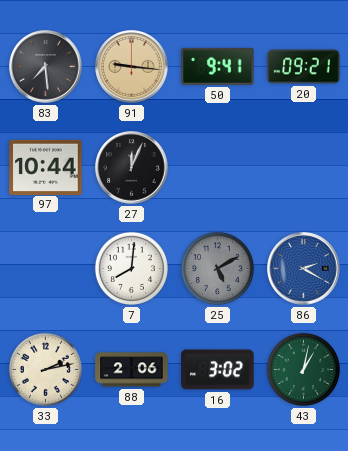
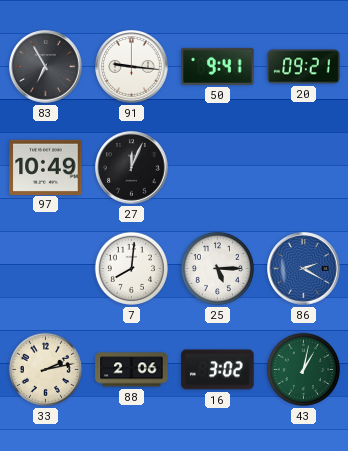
83: 7:29 -> 6:55
91 dial: champagne -> white
97: 10:44 -> 10:49
25: 5:10 -> 5:15
25 dial: grey -> white
